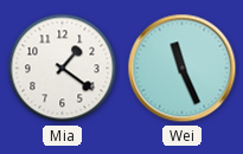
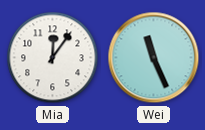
Mia: 1:21 -> 12:06
